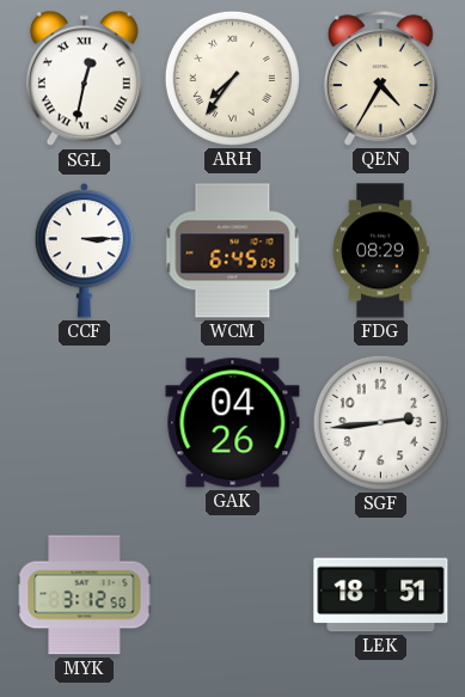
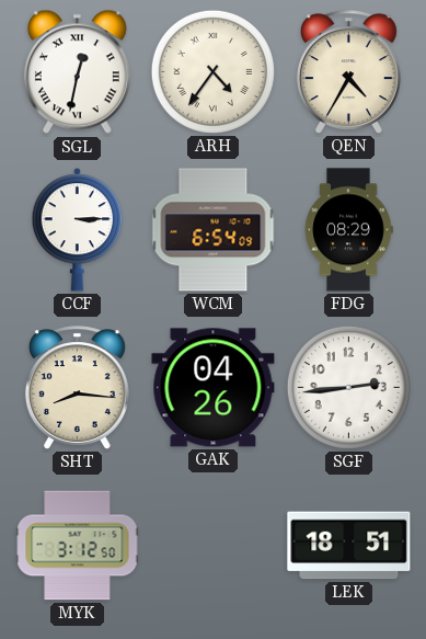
ARH: 7:36 -> 4:36
WCM: 6:45 -> 6:54
SHT: none -> 8:16
